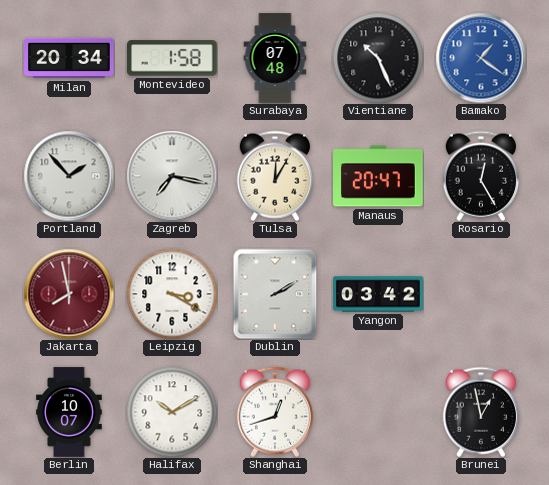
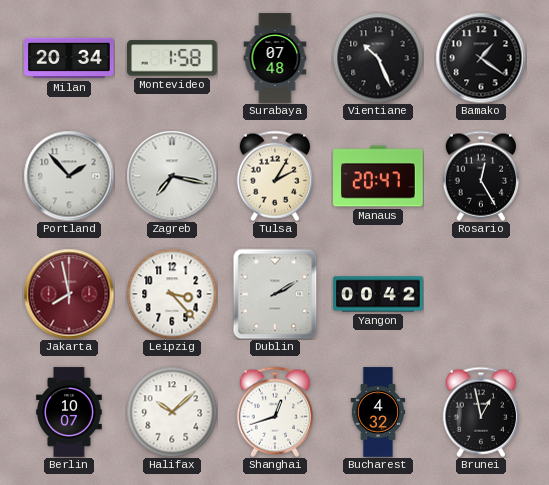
Bamako dial: blue -> black
Tulsa: 12:05 -> 2:05
Leipzig: 3:20 -> 3:23
Yangon: 03:42 -> 00:42
Halifax: 10:10 -> 10:08
Bucharest: none -> 4:32
